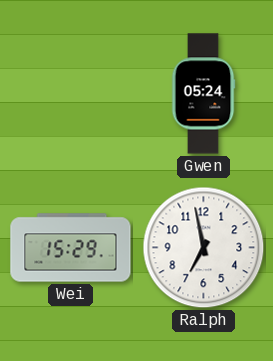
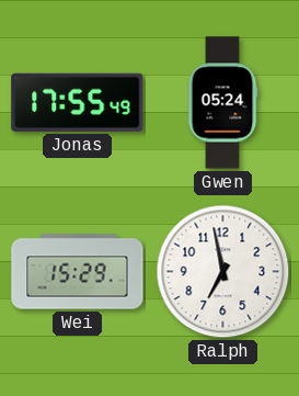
Jonas: none -> 17:55
